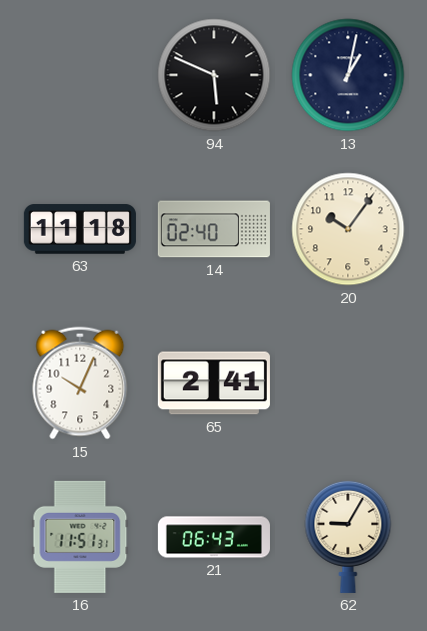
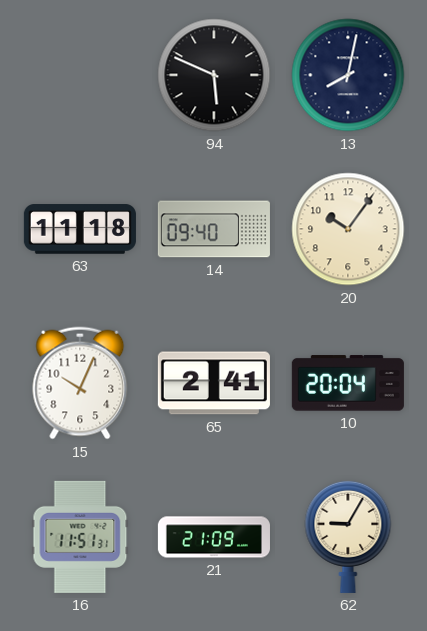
13: 1:02 -> 8:02
14: 02:40 -> 09:40
10: none -> 20:04
21: 06:43 -> 21:09
